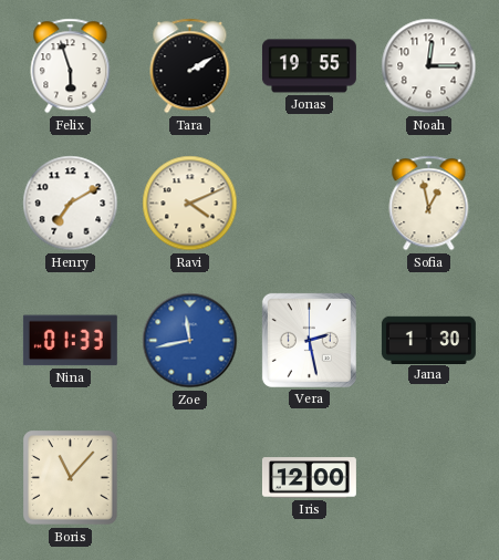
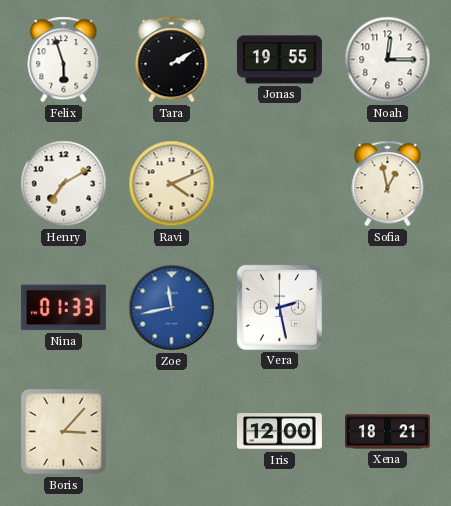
Jana: 1:30 -> none
Boris: 11:07 -> 3:07
Xena: none -> 18:21
